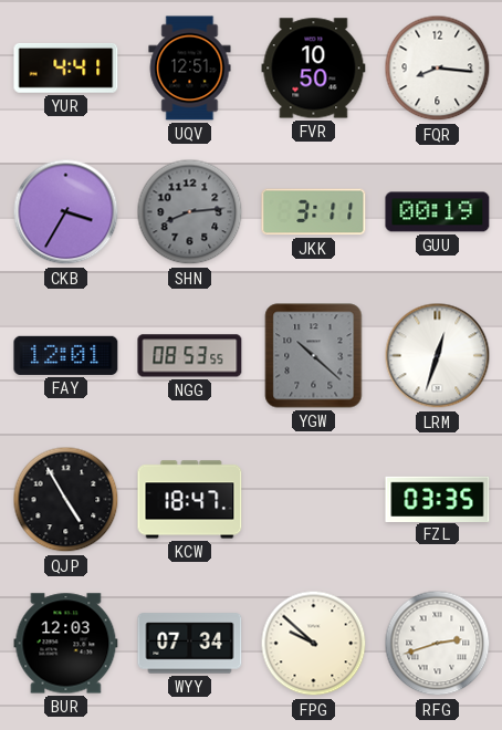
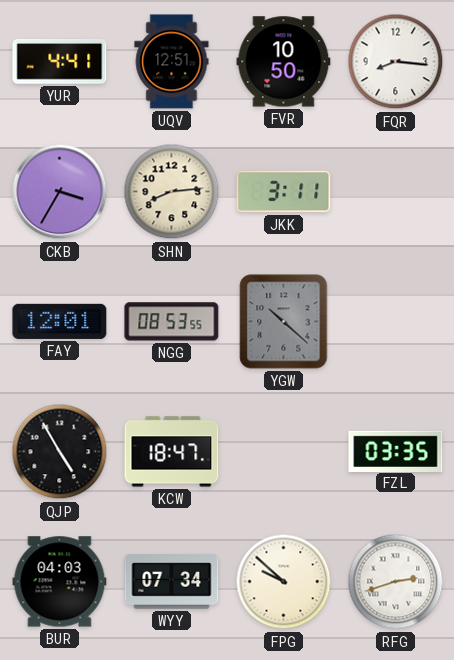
SHN dial: grey -> cream
GUU: 00:19 -> none
LRM: 12:33 -> none
BUR: 12:03 -> 04:03
